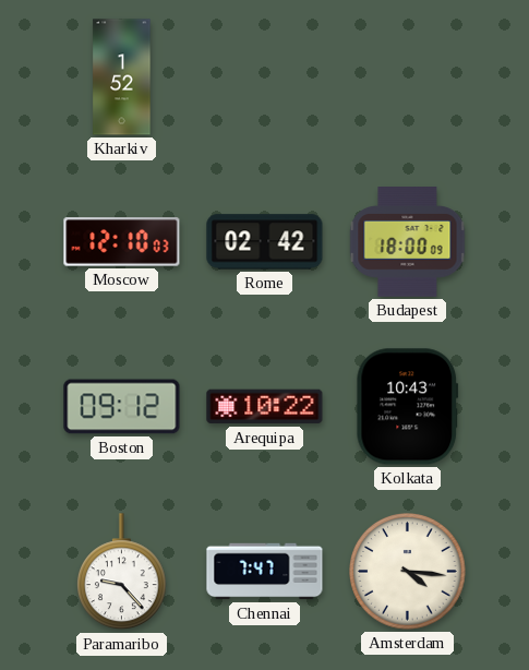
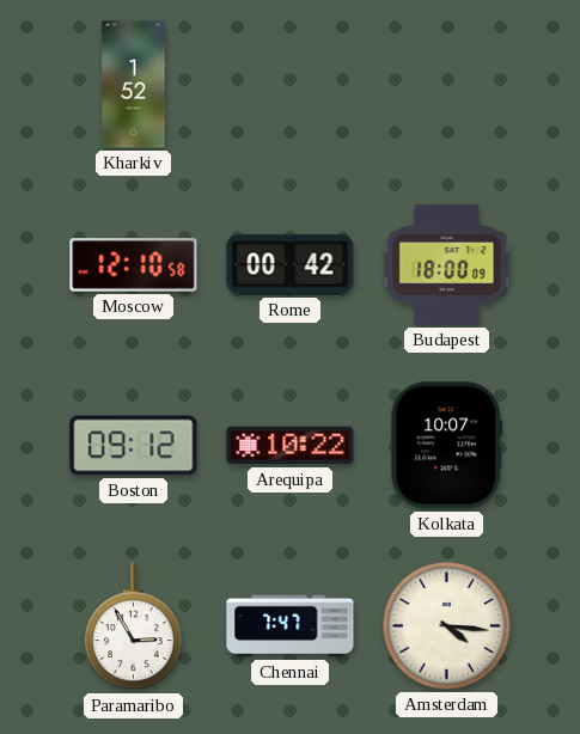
Moscow: 12:10:03 -> 12:10:58
Rome: 02:42 -> 00:42
Kolkata: 10:43 -> 10:07
Paramaribo: 9:23 -> 2:55
